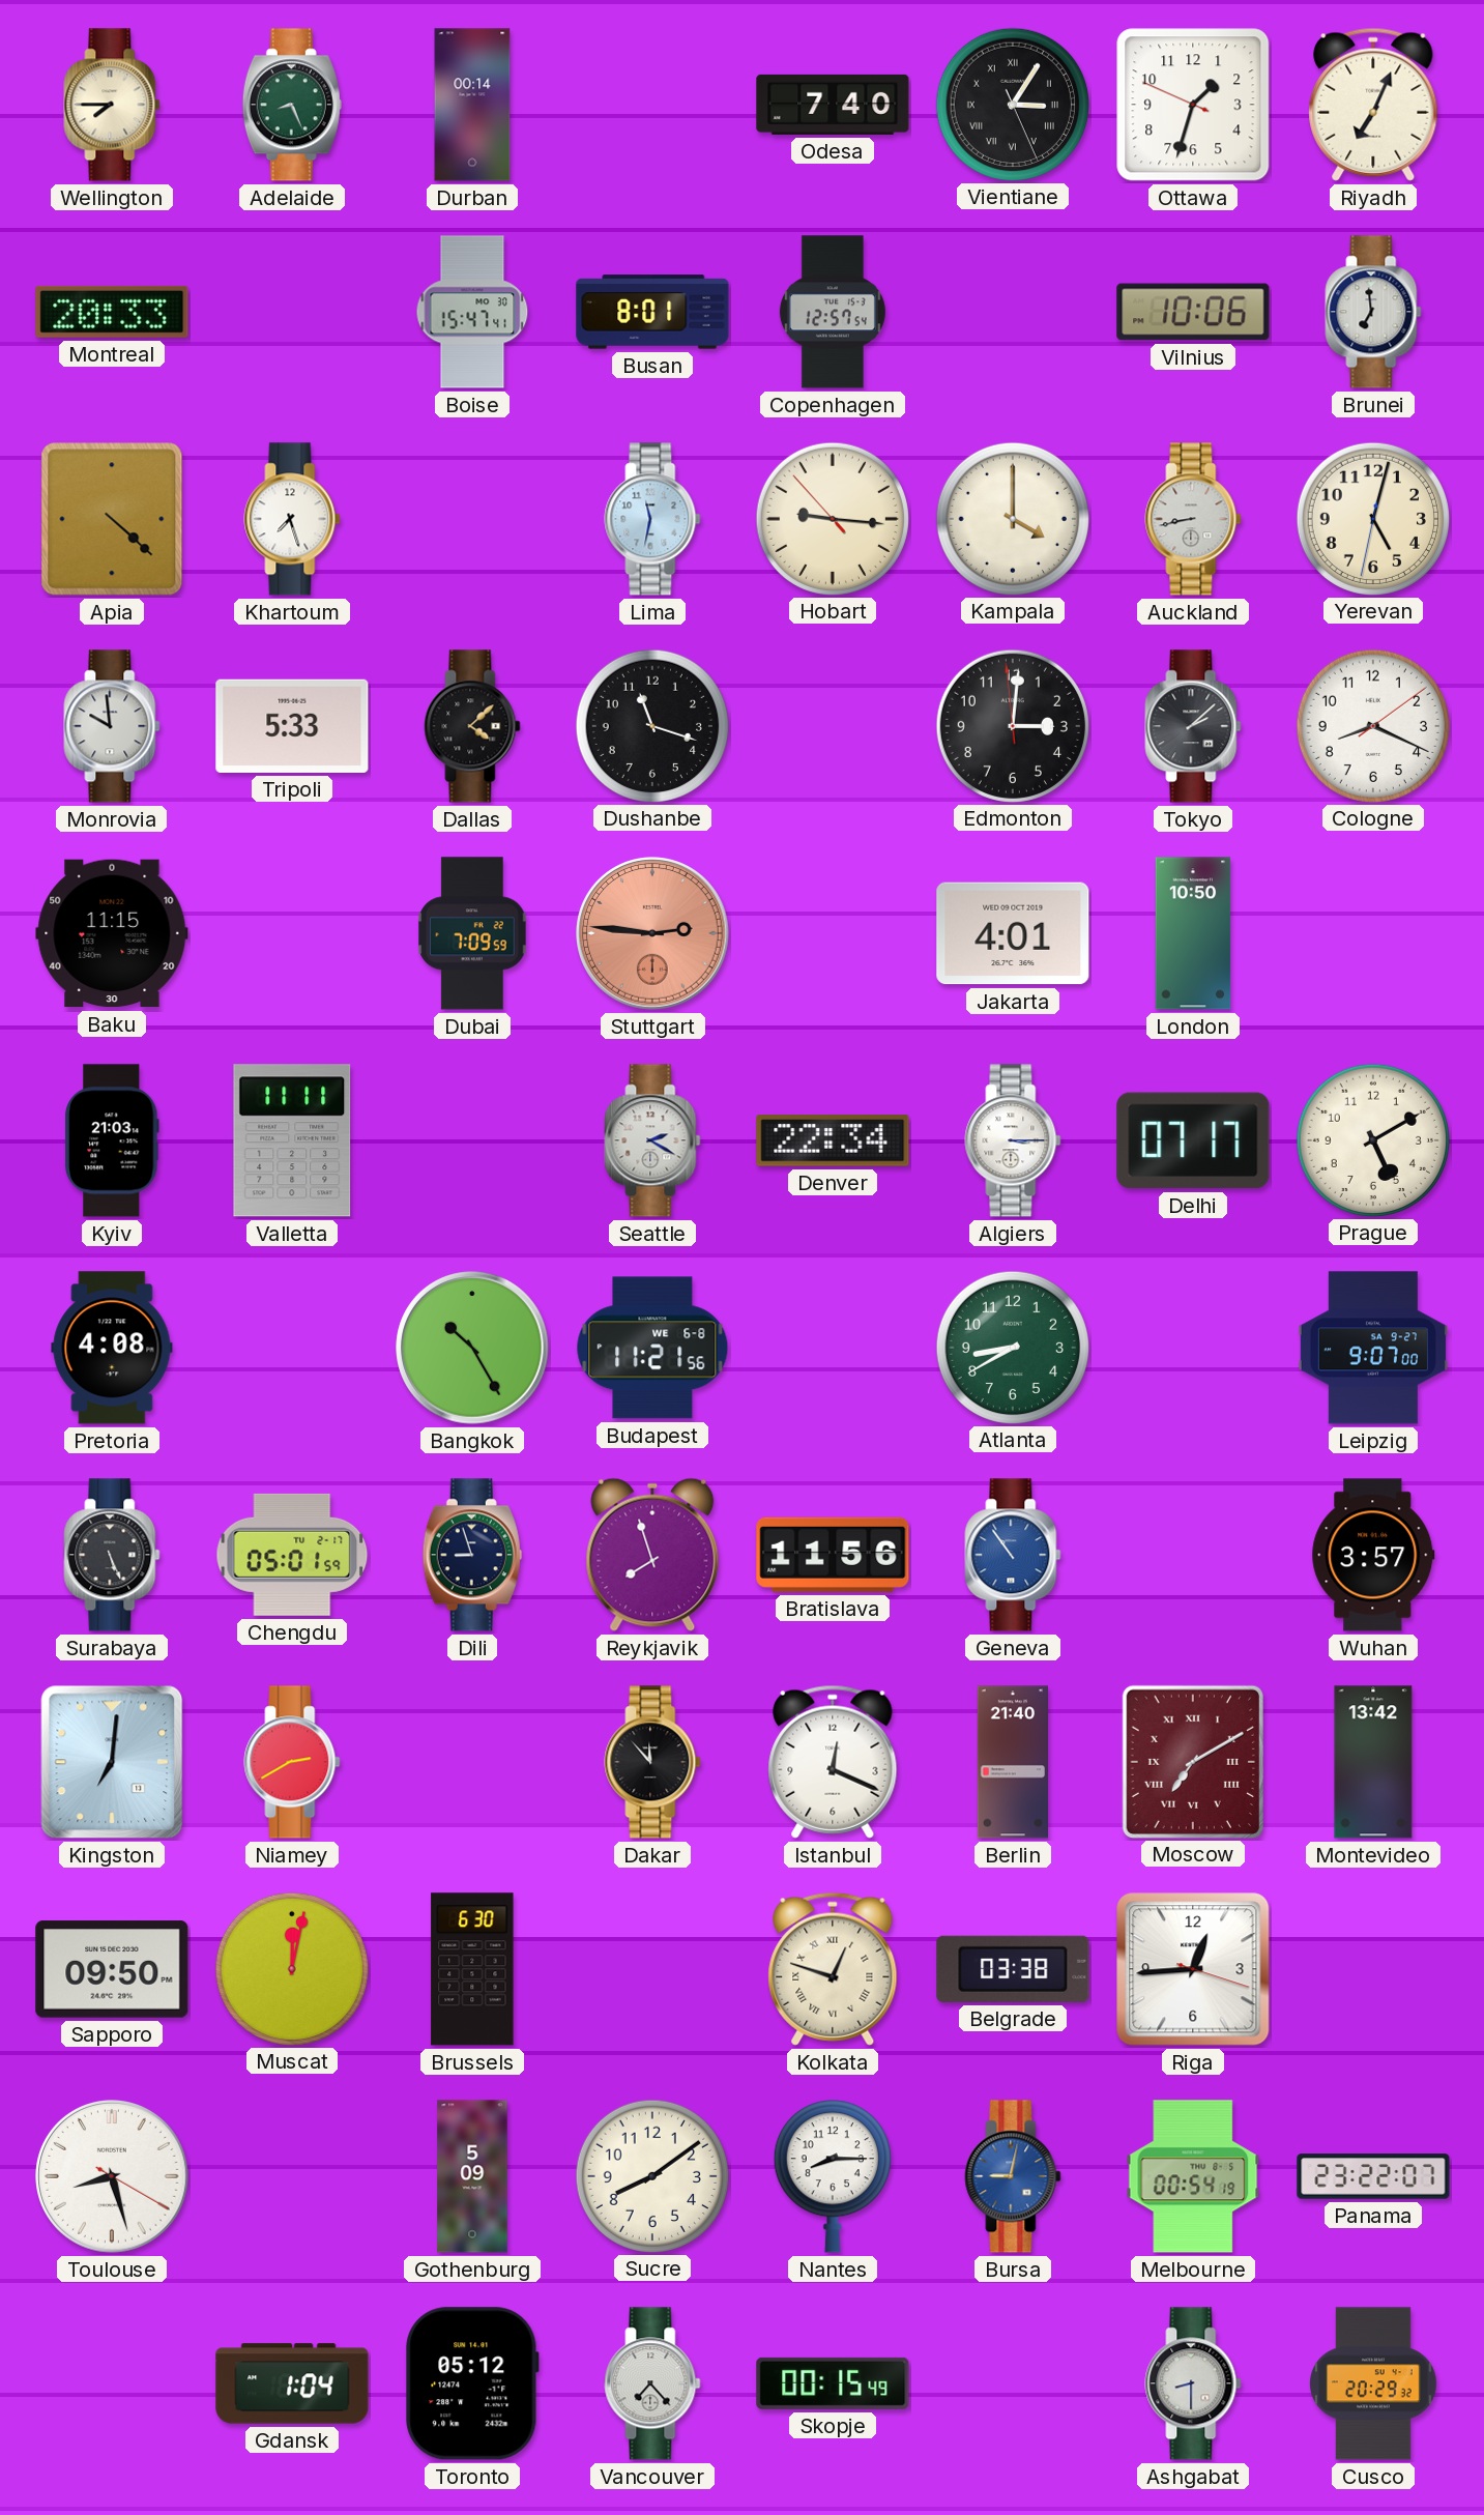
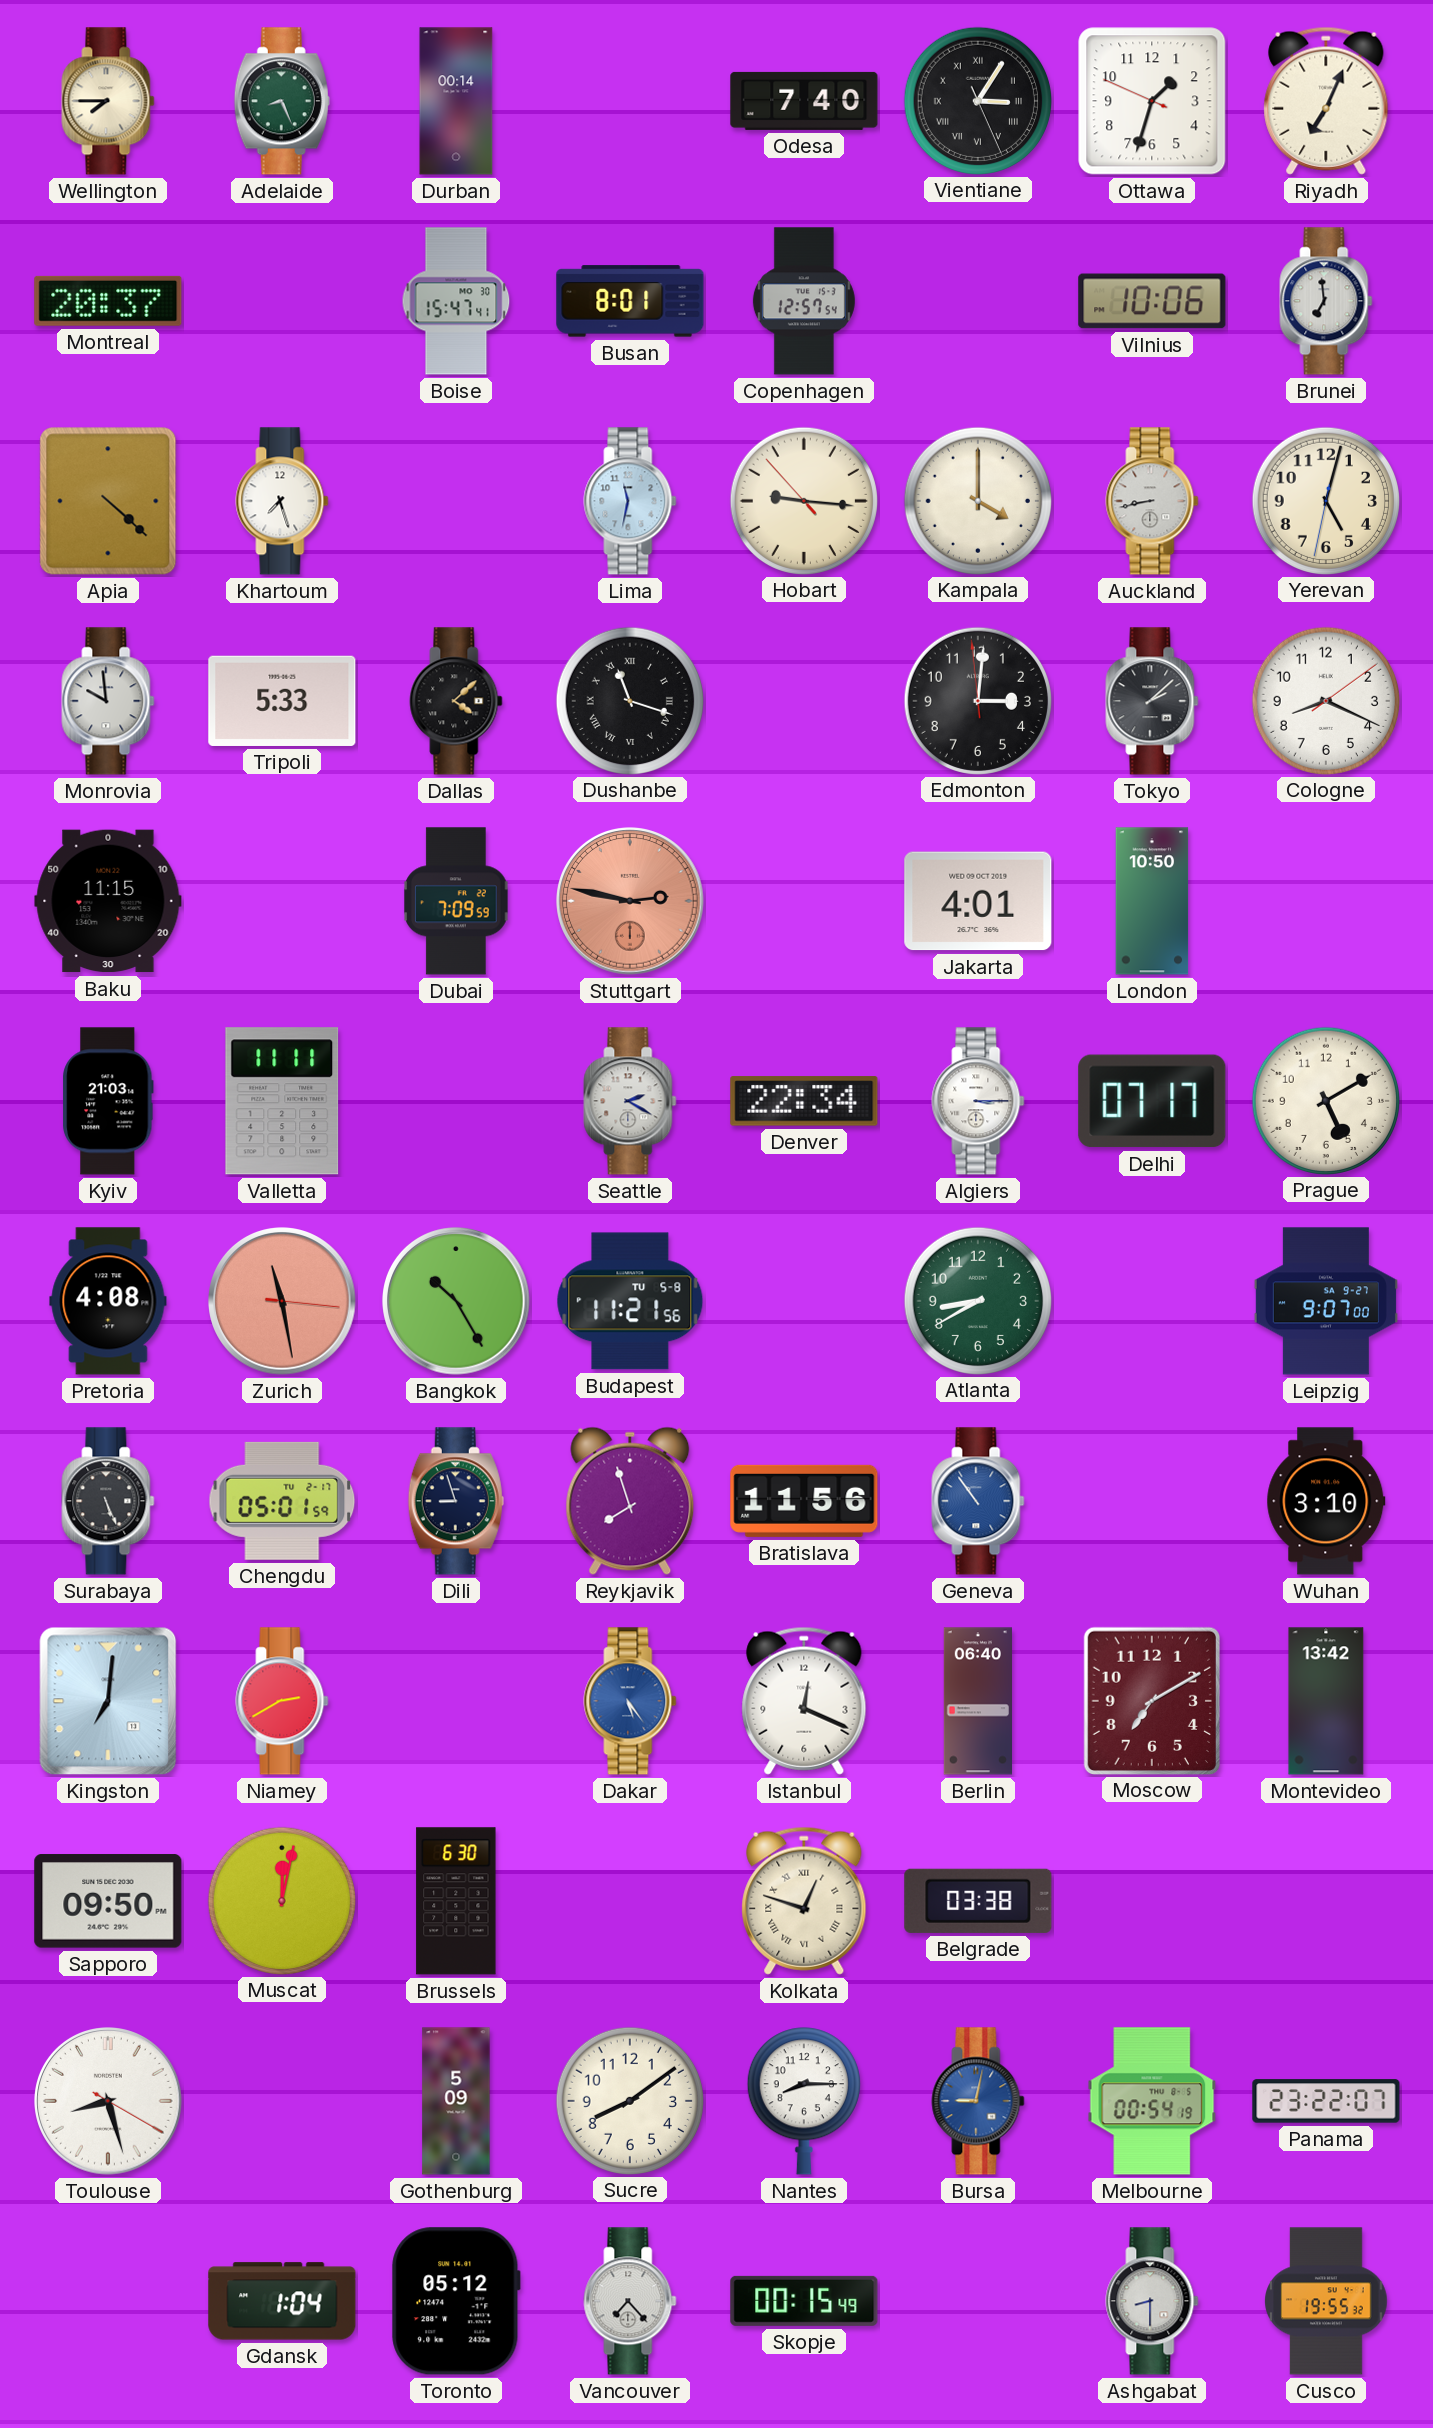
Montreal: 20:33 -> 20:37
Dushanbe numerals: Arabic -> Roman
Stuttgart: 2:46 -> 2:47
Zurich: none -> 11:28
Budapest date: WE 6-8 -> TU 5-8
Wuhan: 3:57 -> 3:10
Dakar: 11:53 -> 5:24
Dakar dial: black -> blue
Berlin: 21:40 -> 06:40
Moscow numerals: Roman -> Arabic
Riga: 12:44 -> none
Cusco: 20:29 -> 19:55
